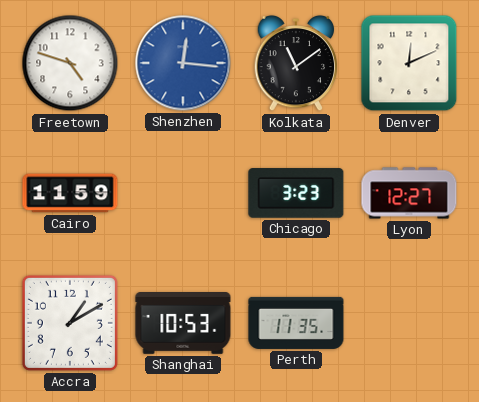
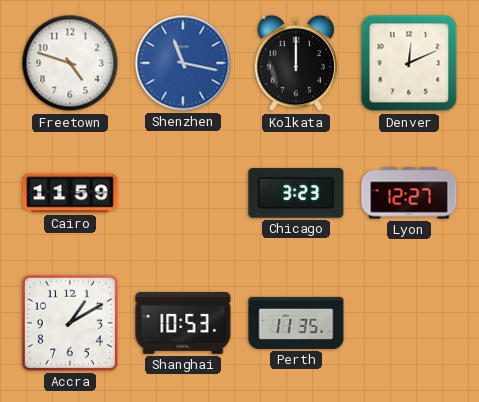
Shenzhen: 12:16 -> 11:17
Kolkata: 11:09 -> 12:00
